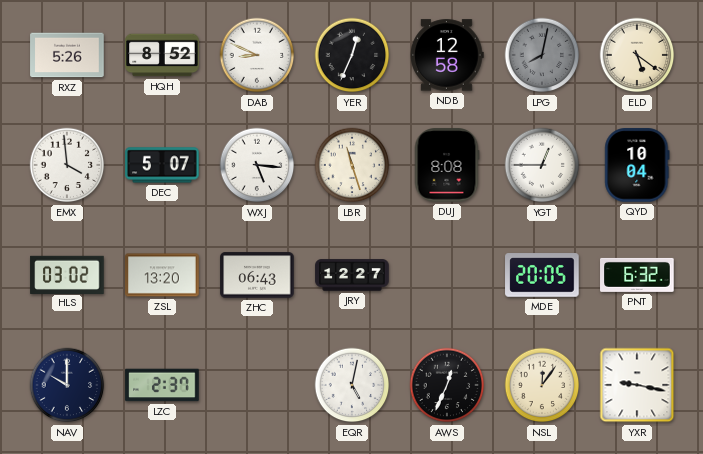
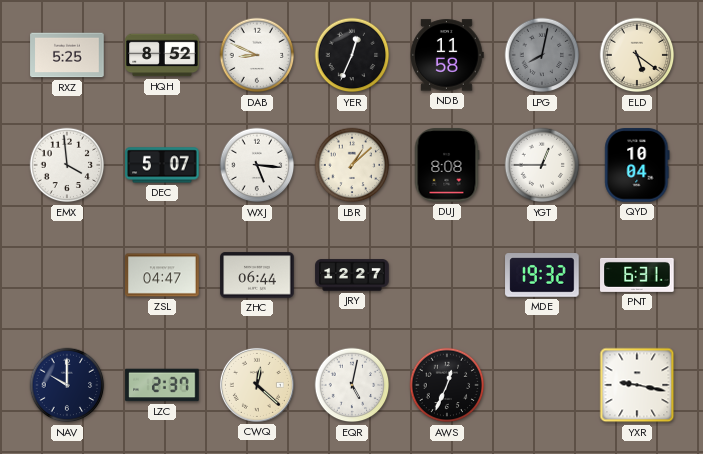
RXZ: 5:26 -> 5:25
NDB: 12:58 -> 11:58
LBR: 11:27 -> 1:08
HLS: 03:02 -> none
ZSL: 13:20 -> 04:47
ZHC: 06:43 -> 06:44
MDE: 20:05 -> 19:32
PNT: 6:32 -> 6:31
CWQ: none -> 12:22
NSL: 12:06 -> none
